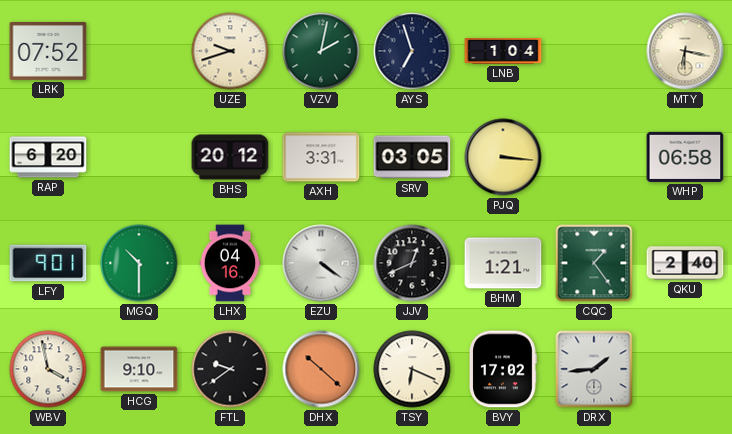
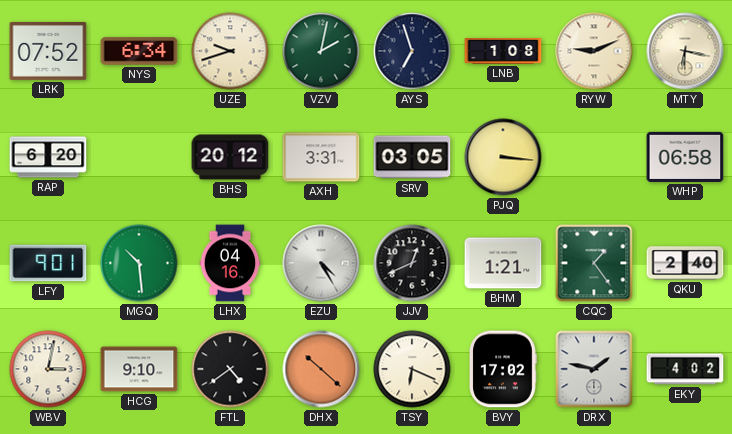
NYS: none -> 6:34
LNB: 1:04 -> 1:08
RYW: none -> 9:11
MGQ: 10:30 -> 10:29
EZU: 4:21 -> 4:25
WBV: 3:58 -> 3:02
FTL: 9:39 -> 4:39
DRX: 1:44 -> 1:47
EKY: none -> 4:02
